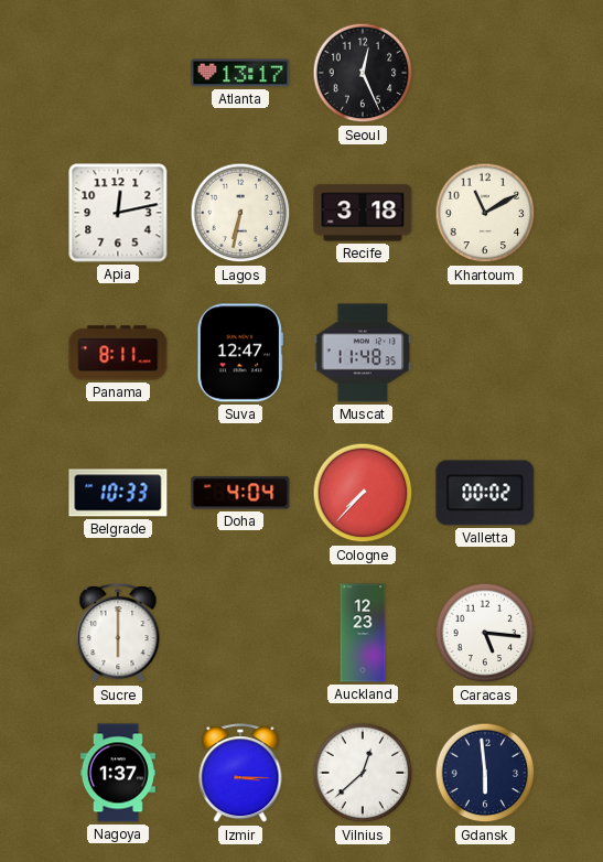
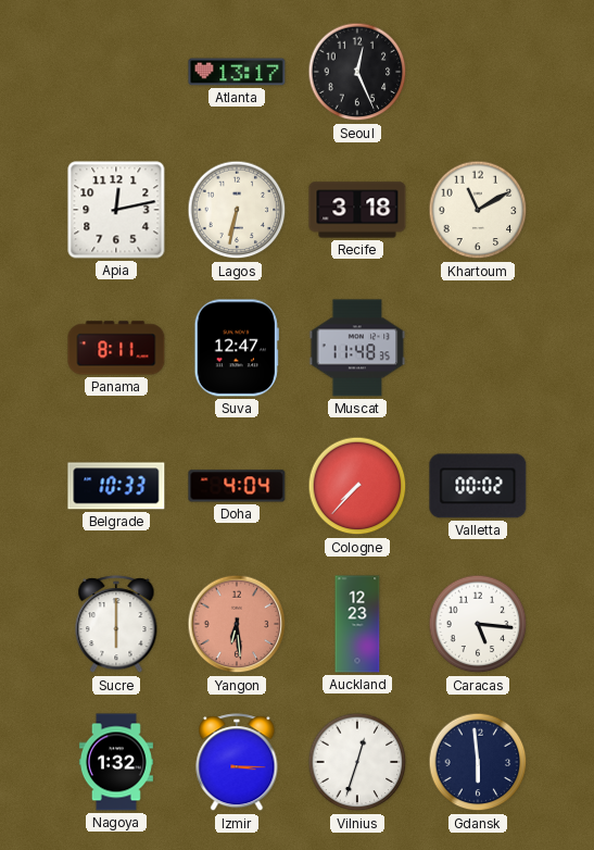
Yangon: none -> 6:29
Nagoya: 1:37 -> 1:32
Vilnius: 12:38 -> 12:33
